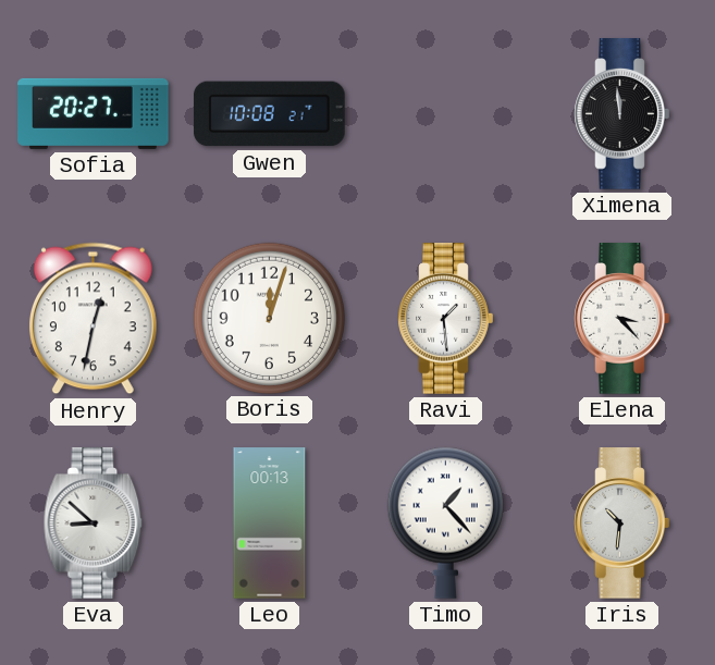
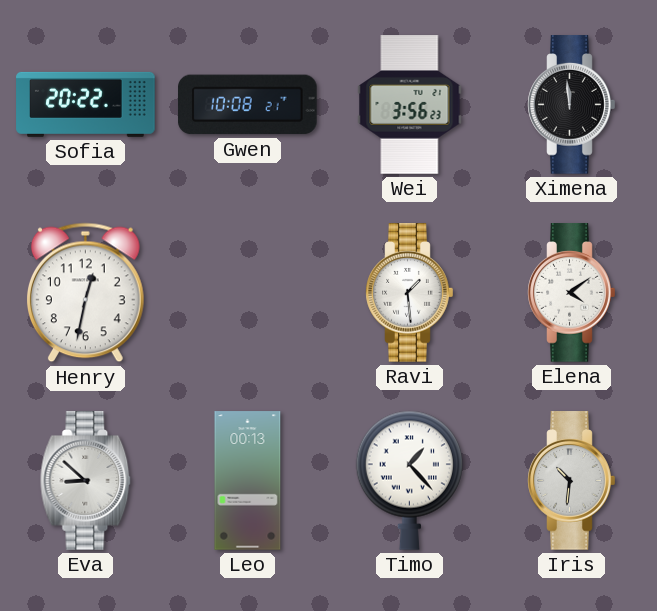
Sofia: 20:27 -> 20:22
Wei: none -> 3:56
Boris: 12:03 -> none
Elena: 3:23 -> 4:09
